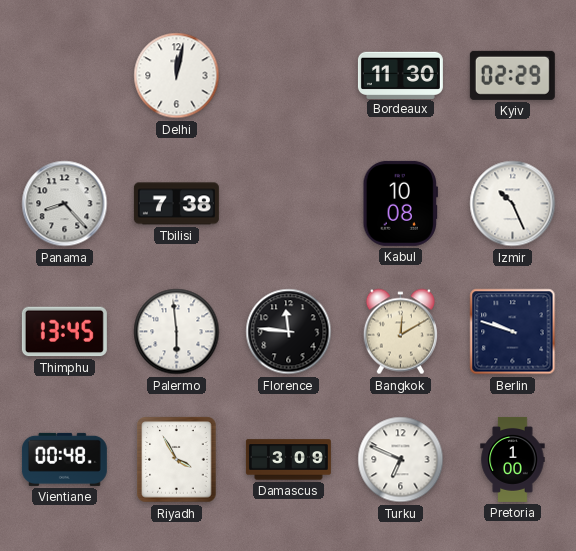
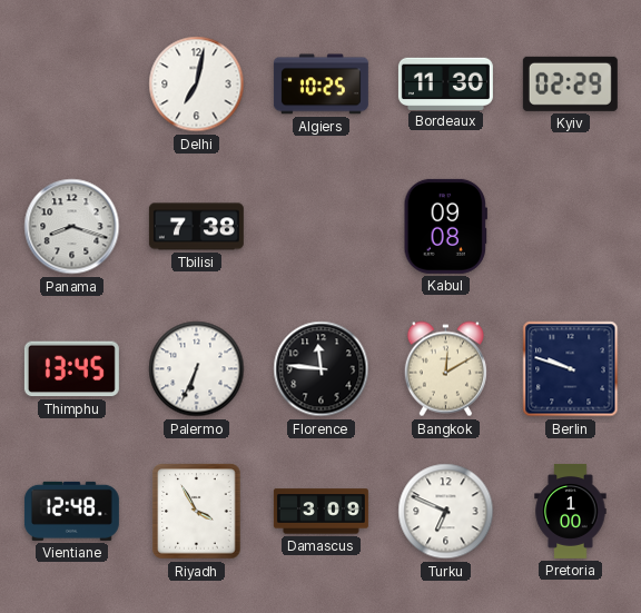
Delhi: 12:02 -> 7:02
Algiers: none -> 10:25
Panama: 8:23 -> 8:18
Kabul: 10:08 -> 09:08
Izmir: 10:26 -> none
Palermo: 5:59 -> 6:34
Vientiane: 00:48 -> 12:48
